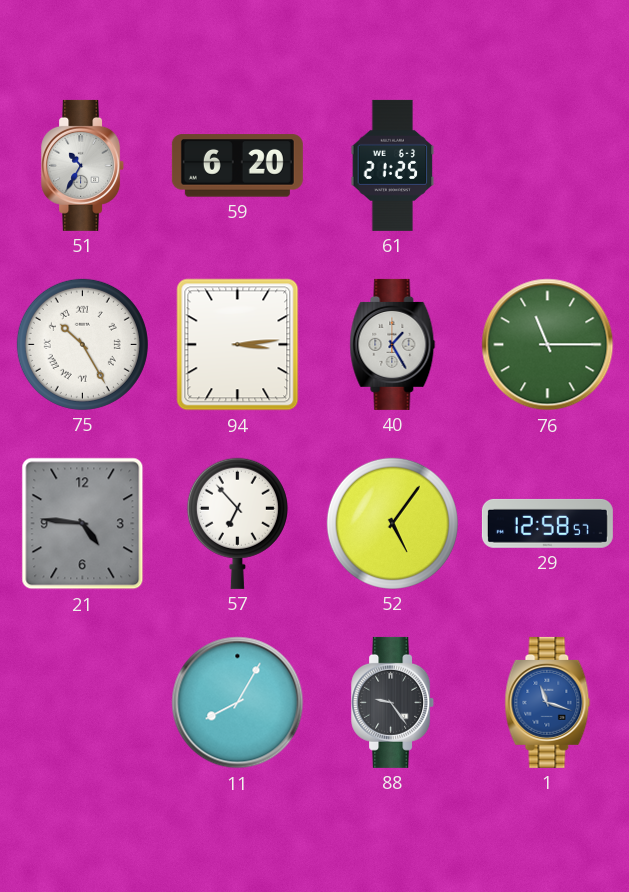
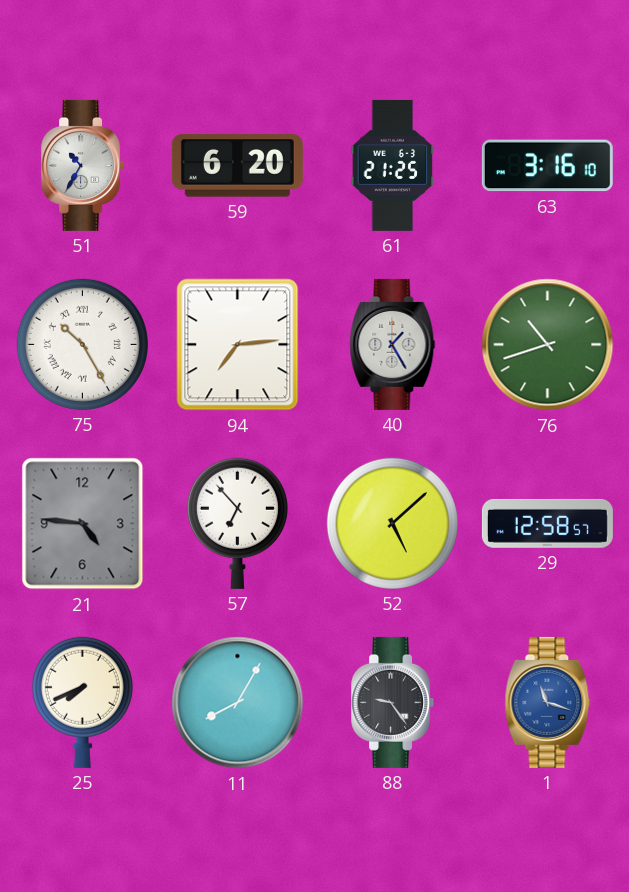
63: none -> 3:16
94: 3:14 -> 7:14
76: 11:15 -> 10:42
52: 5:06 -> 5:08
25: none -> 7:41
